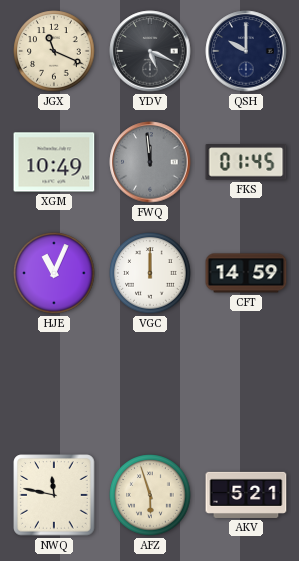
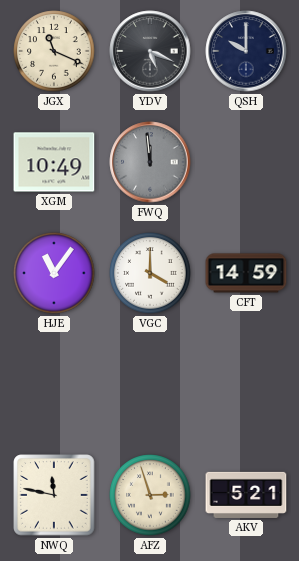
FKS: 01:45 -> none
HJE: 11:04 -> 11:06
VGC: 12:00 -> 4:00
AFZ: 5:57 -> 2:57
